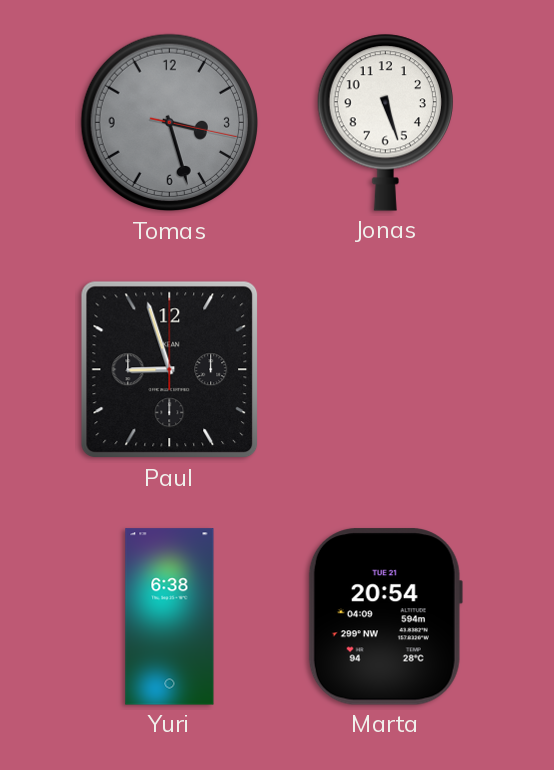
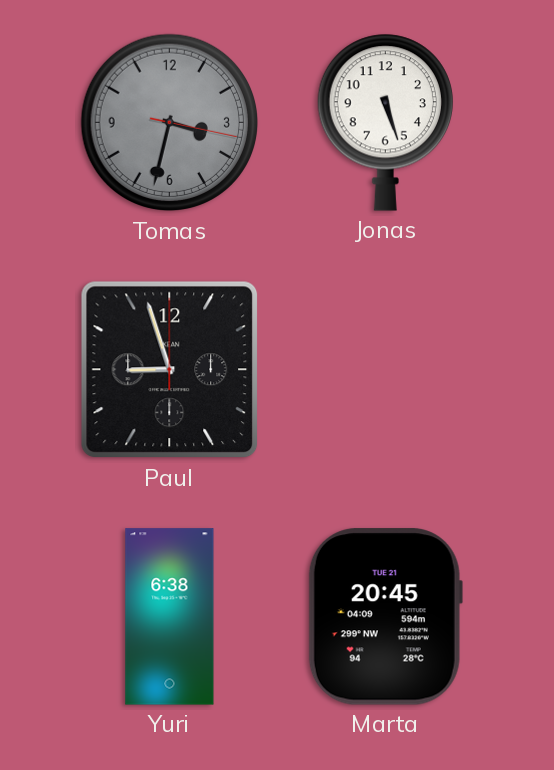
Tomas: 3:27 -> 3:32
Marta: 20:54 -> 20:45
